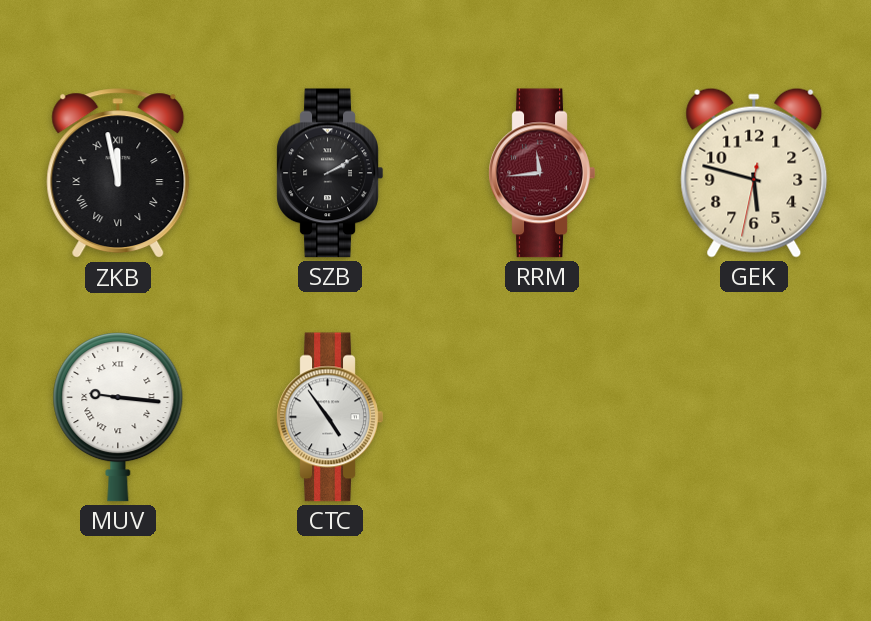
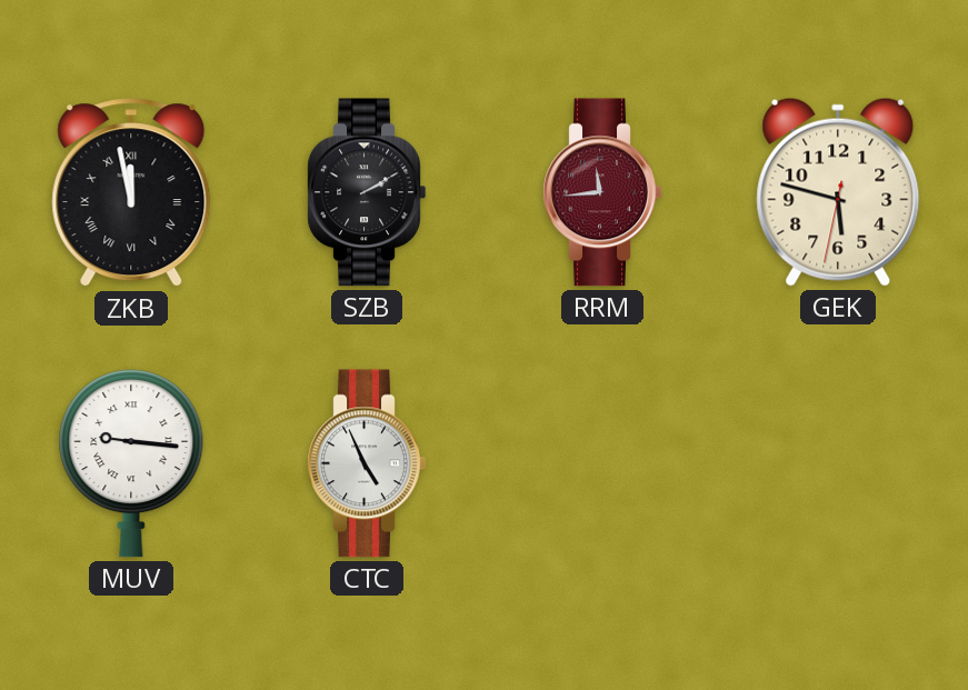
CTC: 4:54 -> 4:56
